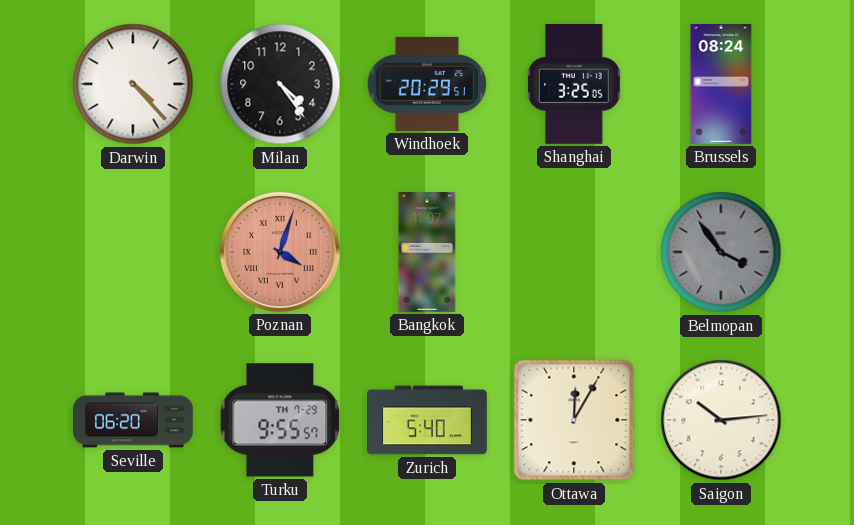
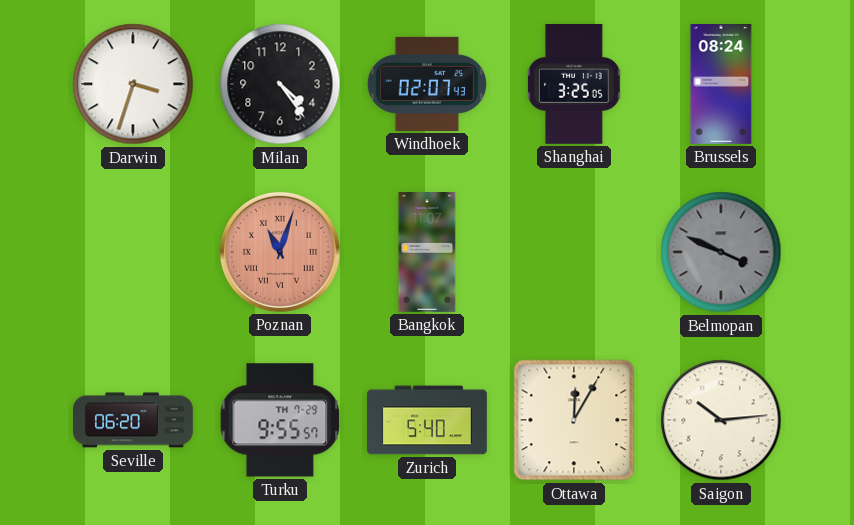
Darwin: 4:23 -> 3:33
Windhoek: 20:29 -> 02:07
Poznan: 4:03 -> 11:03
Belmopan: 3:54 -> 3:49
